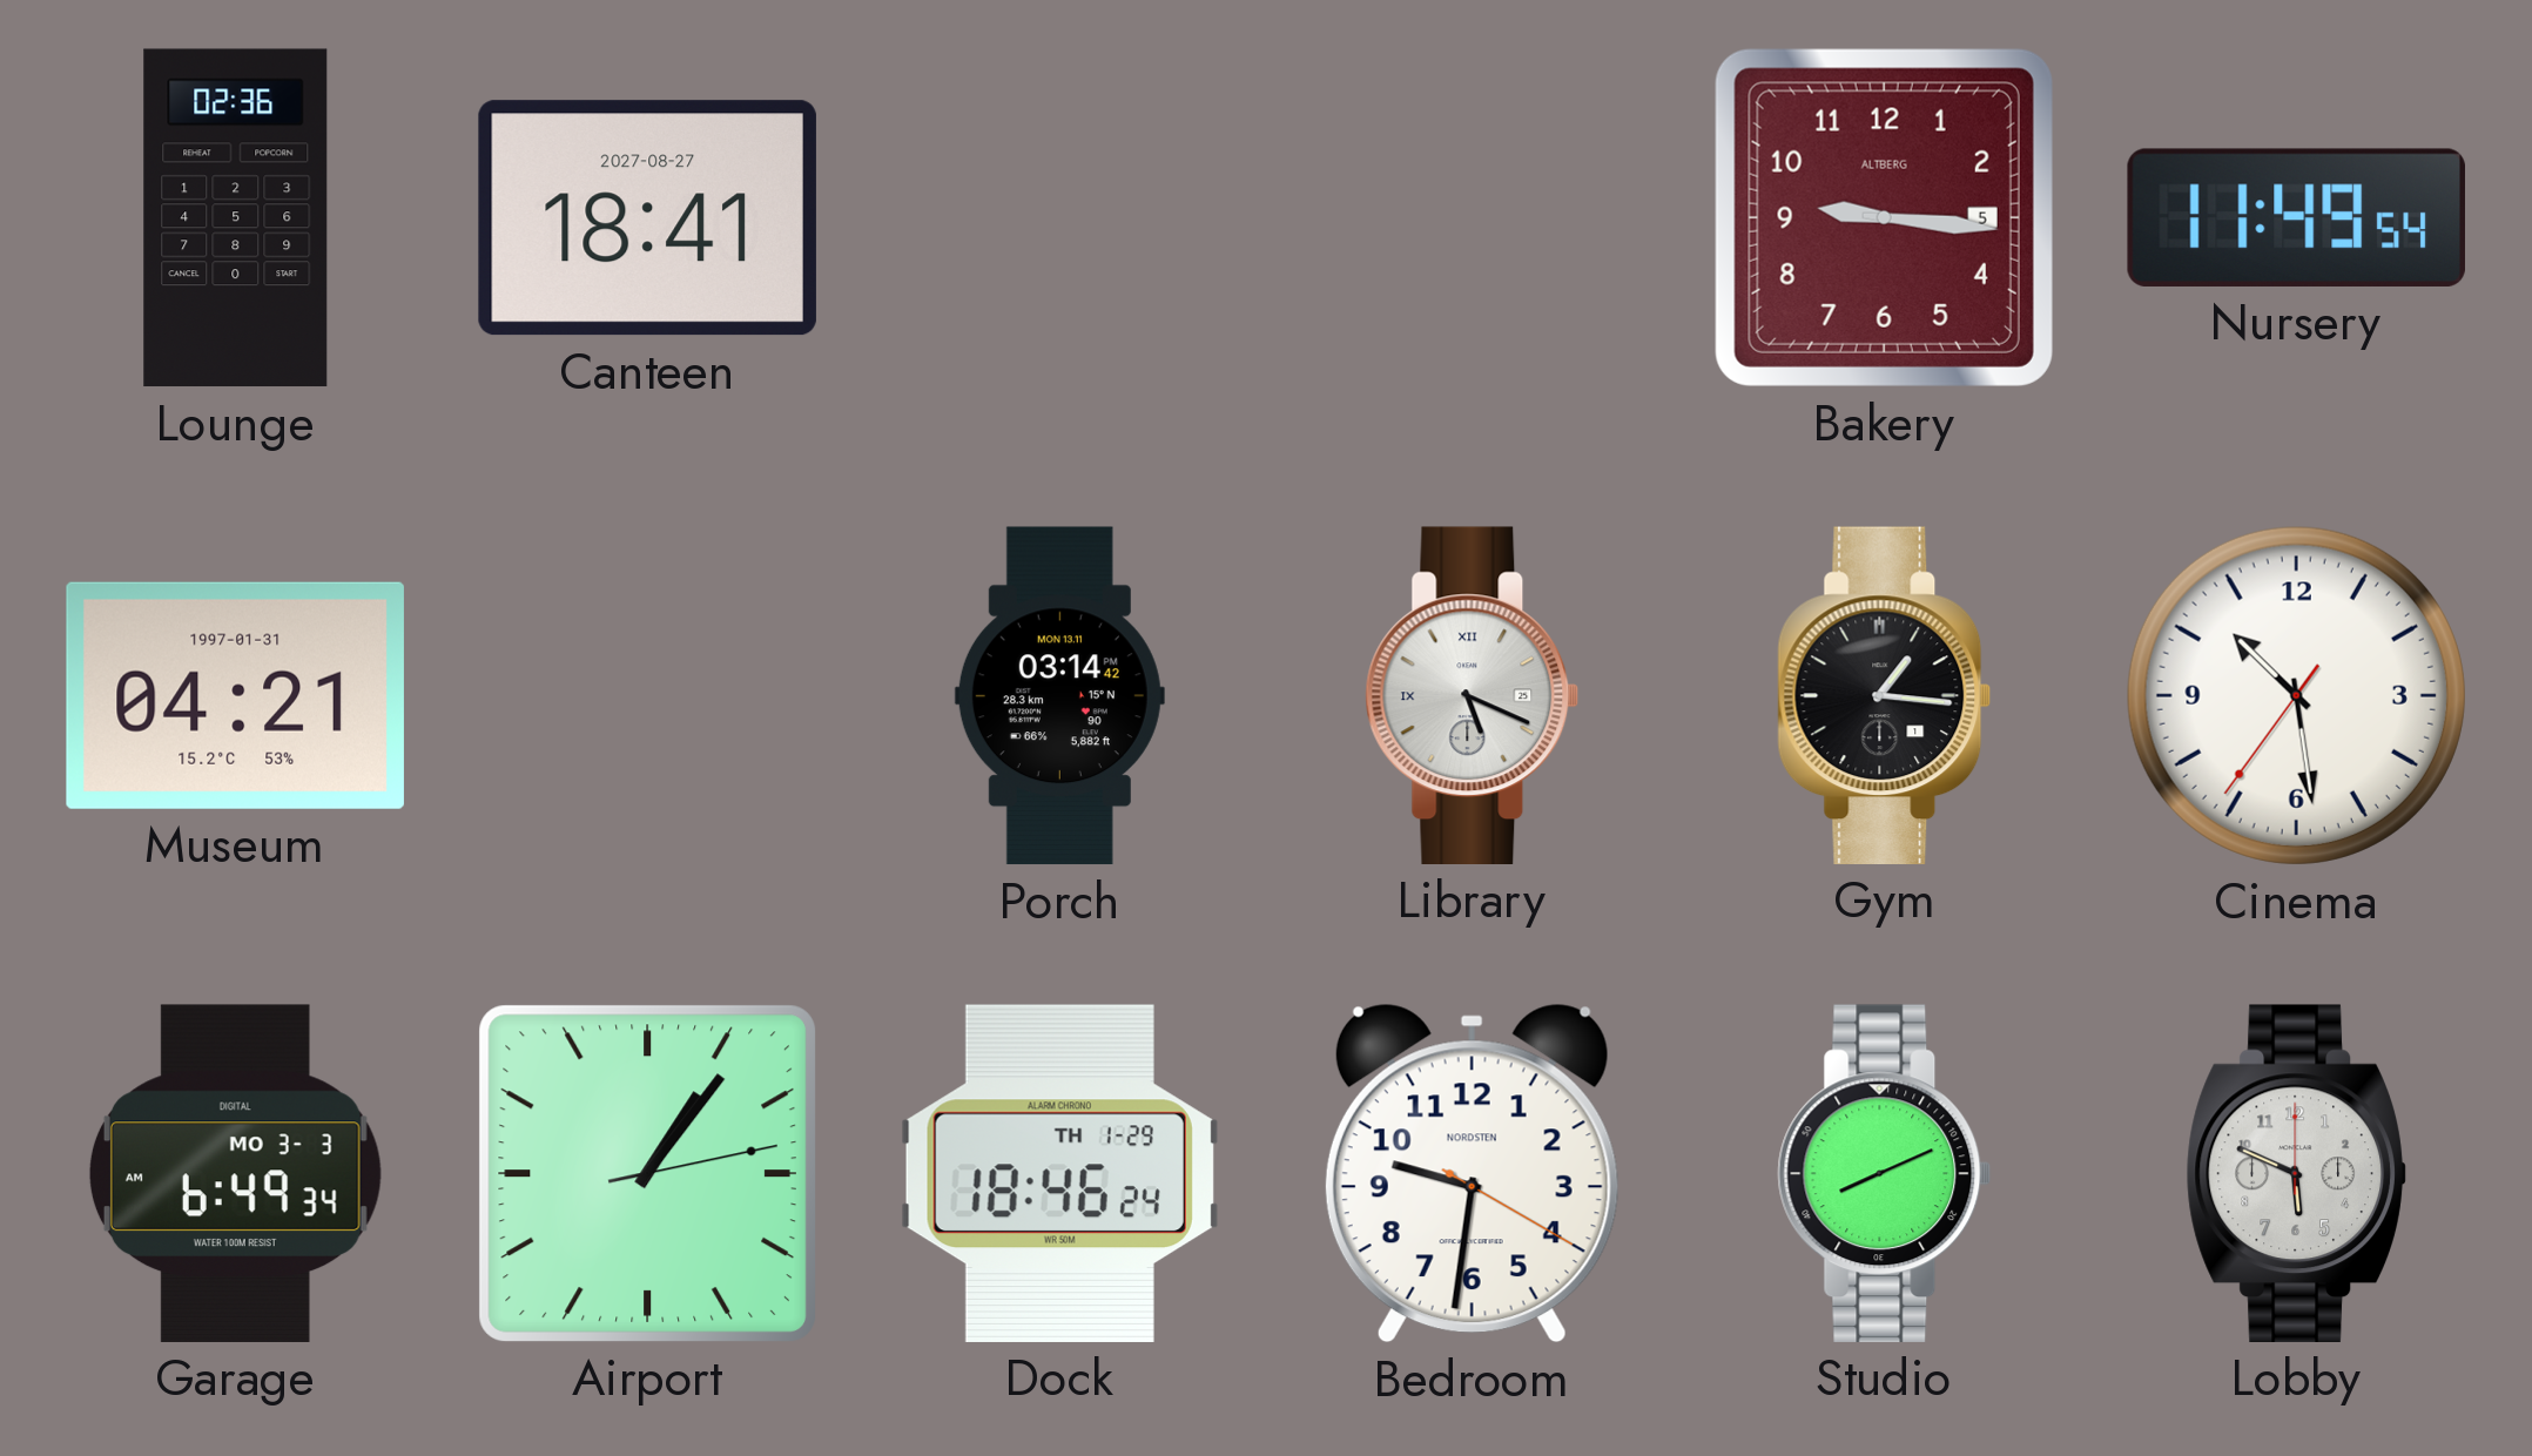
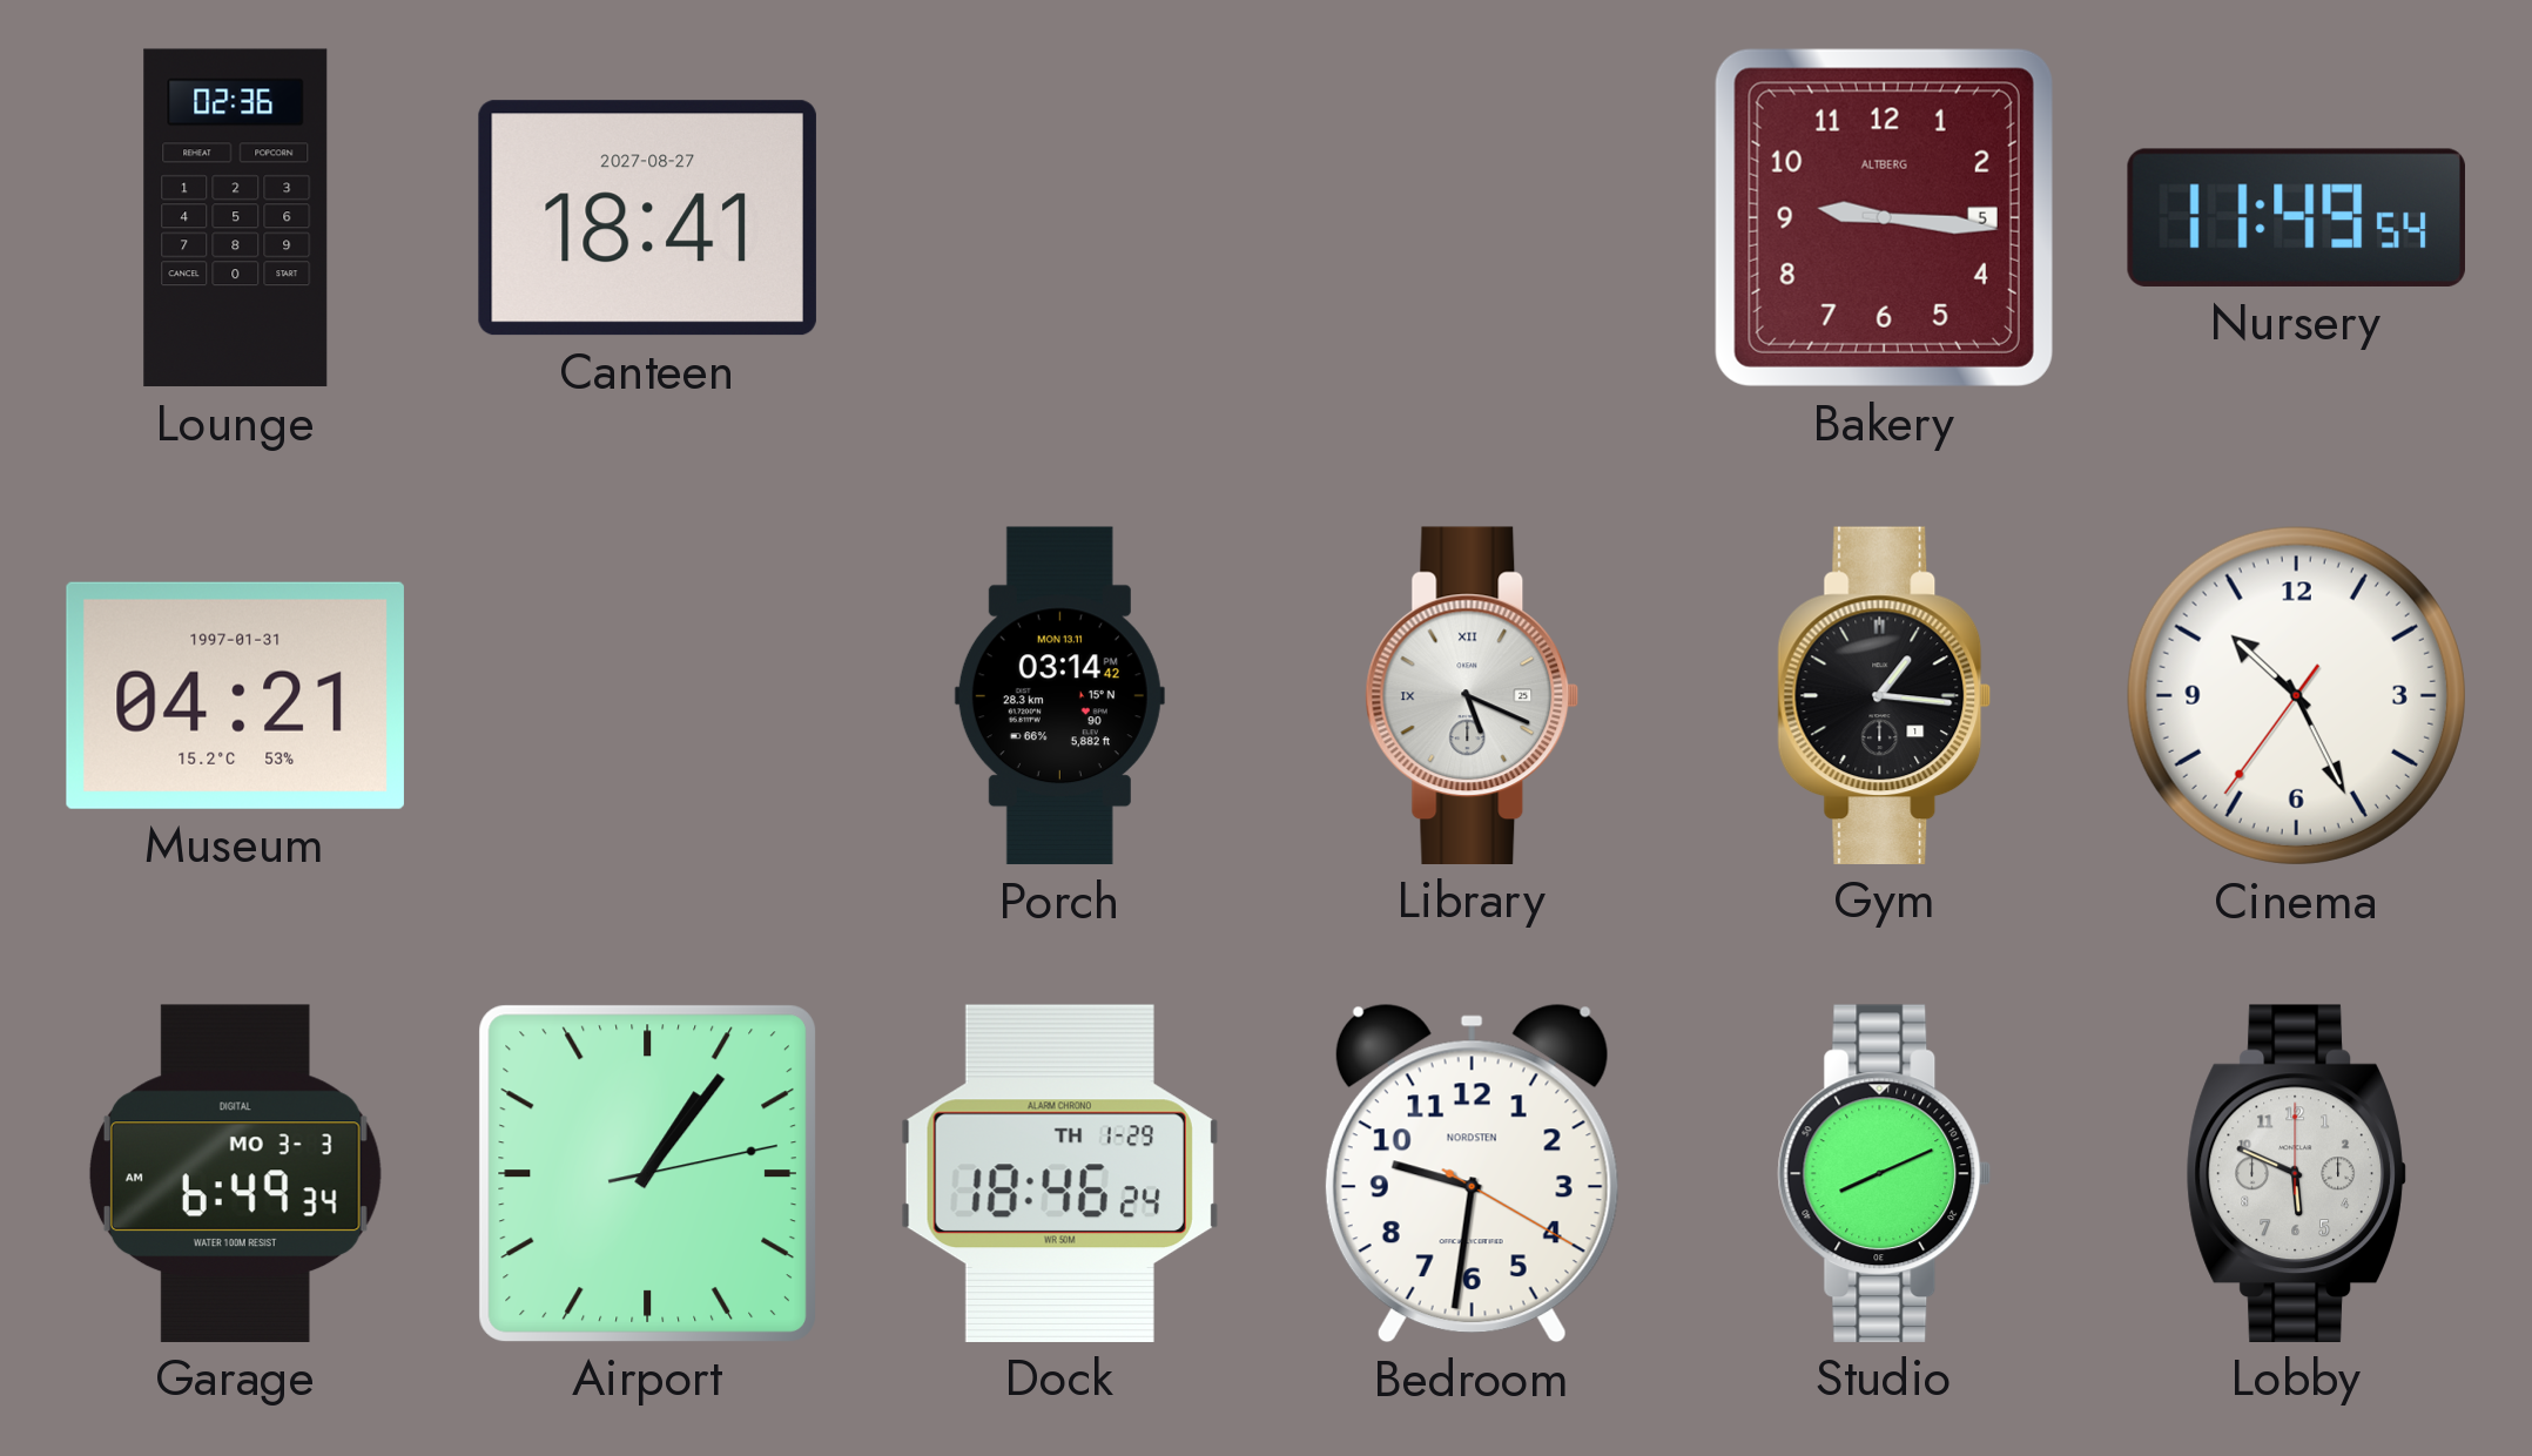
Cinema: 10:28 -> 10:25
